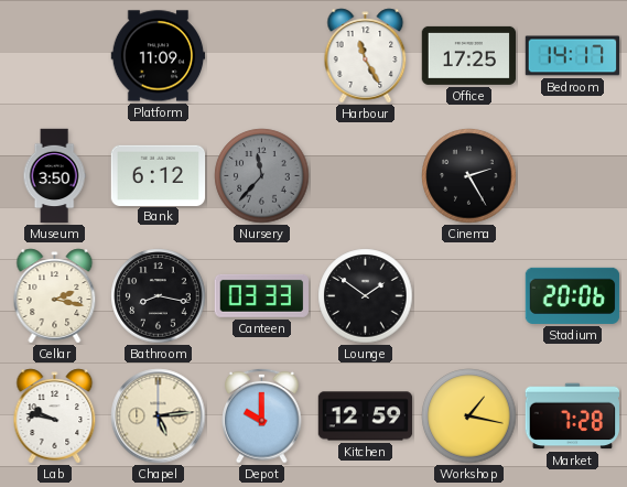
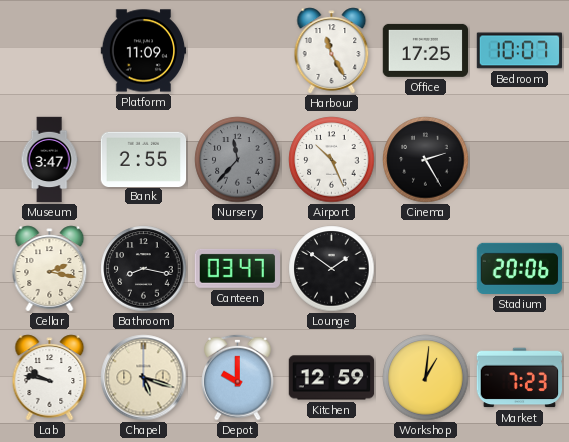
Bedroom: 14:17 -> 10:07
Museum: 3:50 -> 3:47
Bank: 6:12 -> 2:55
Airport: none -> 10:26
Canteen: 03:33 -> 03:47
Chapel: 5:14 -> 5:18
Workshop: 1:17 -> 1:01
Market: 7:28 -> 7:23
